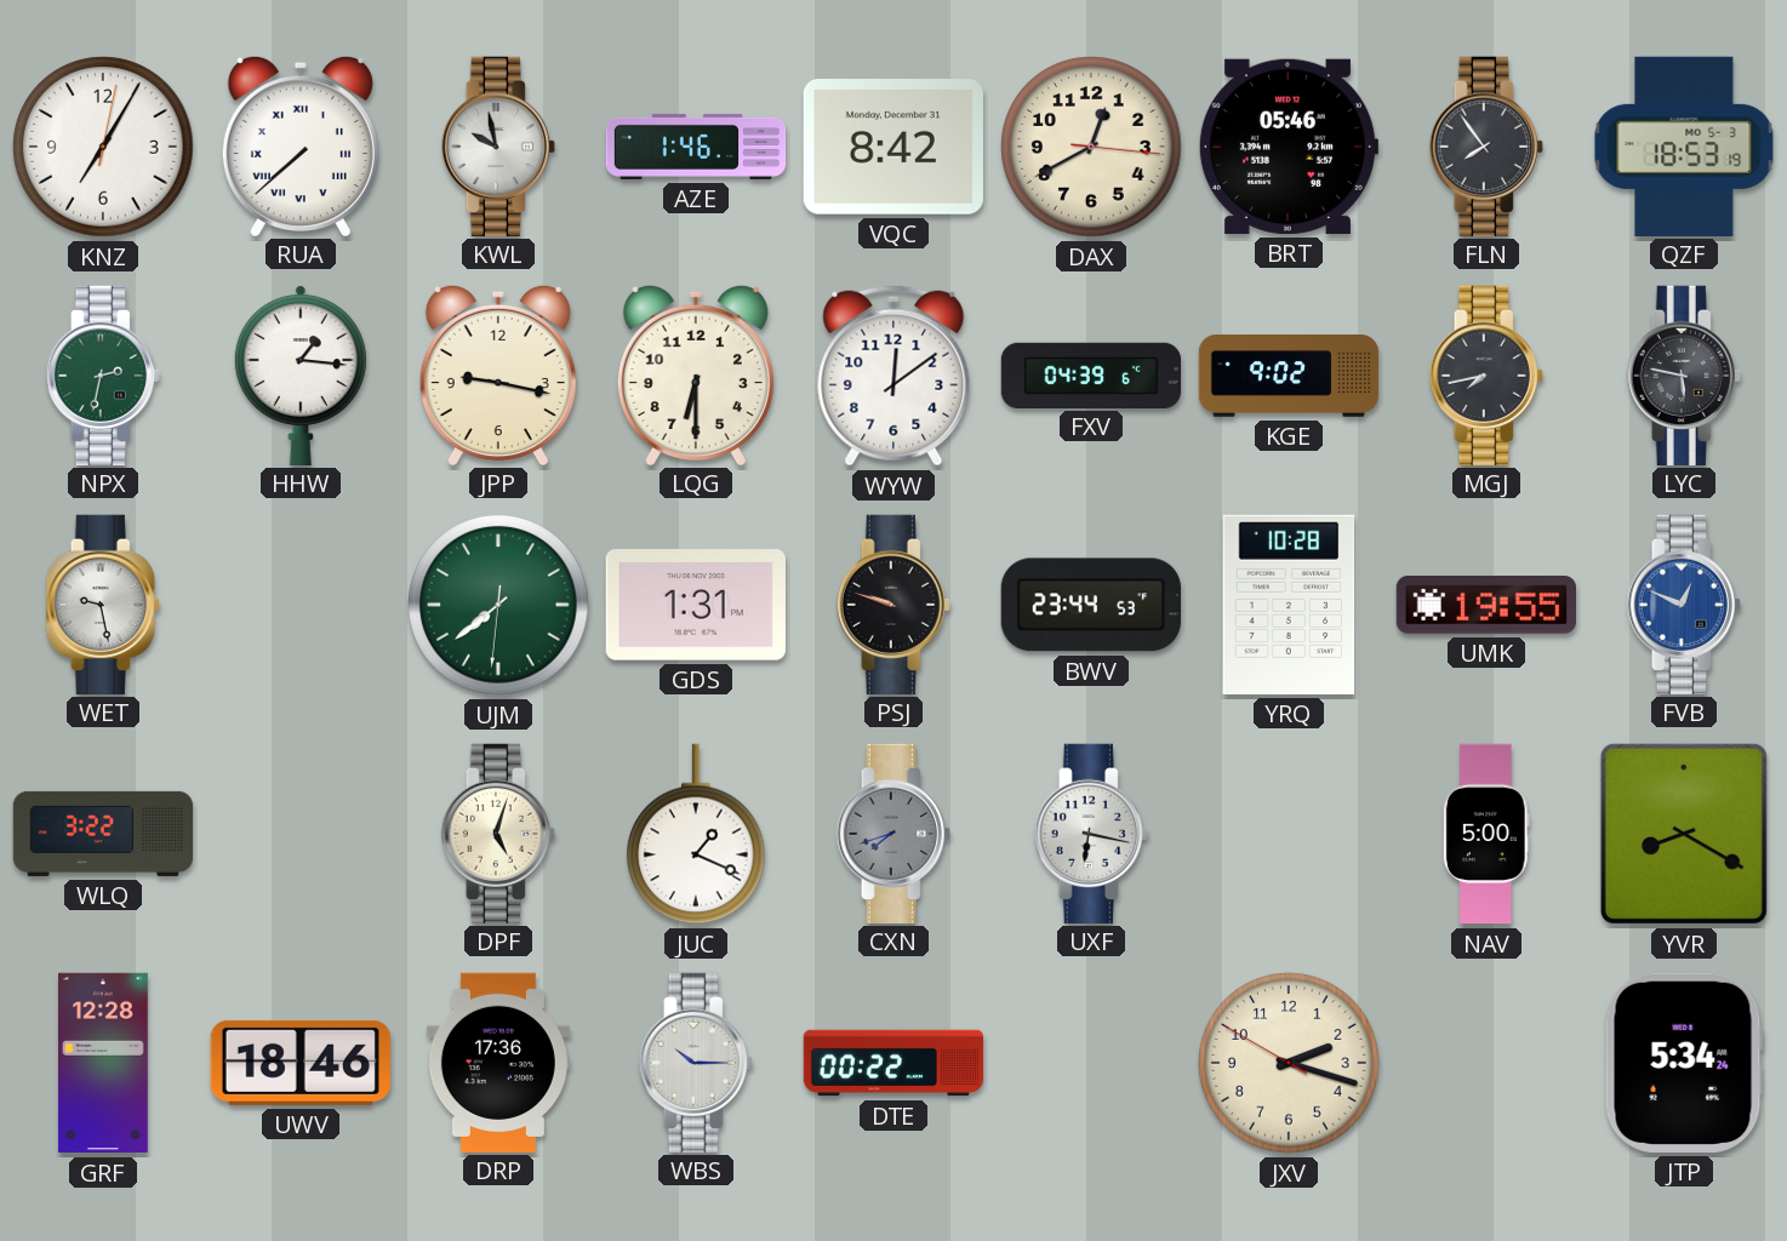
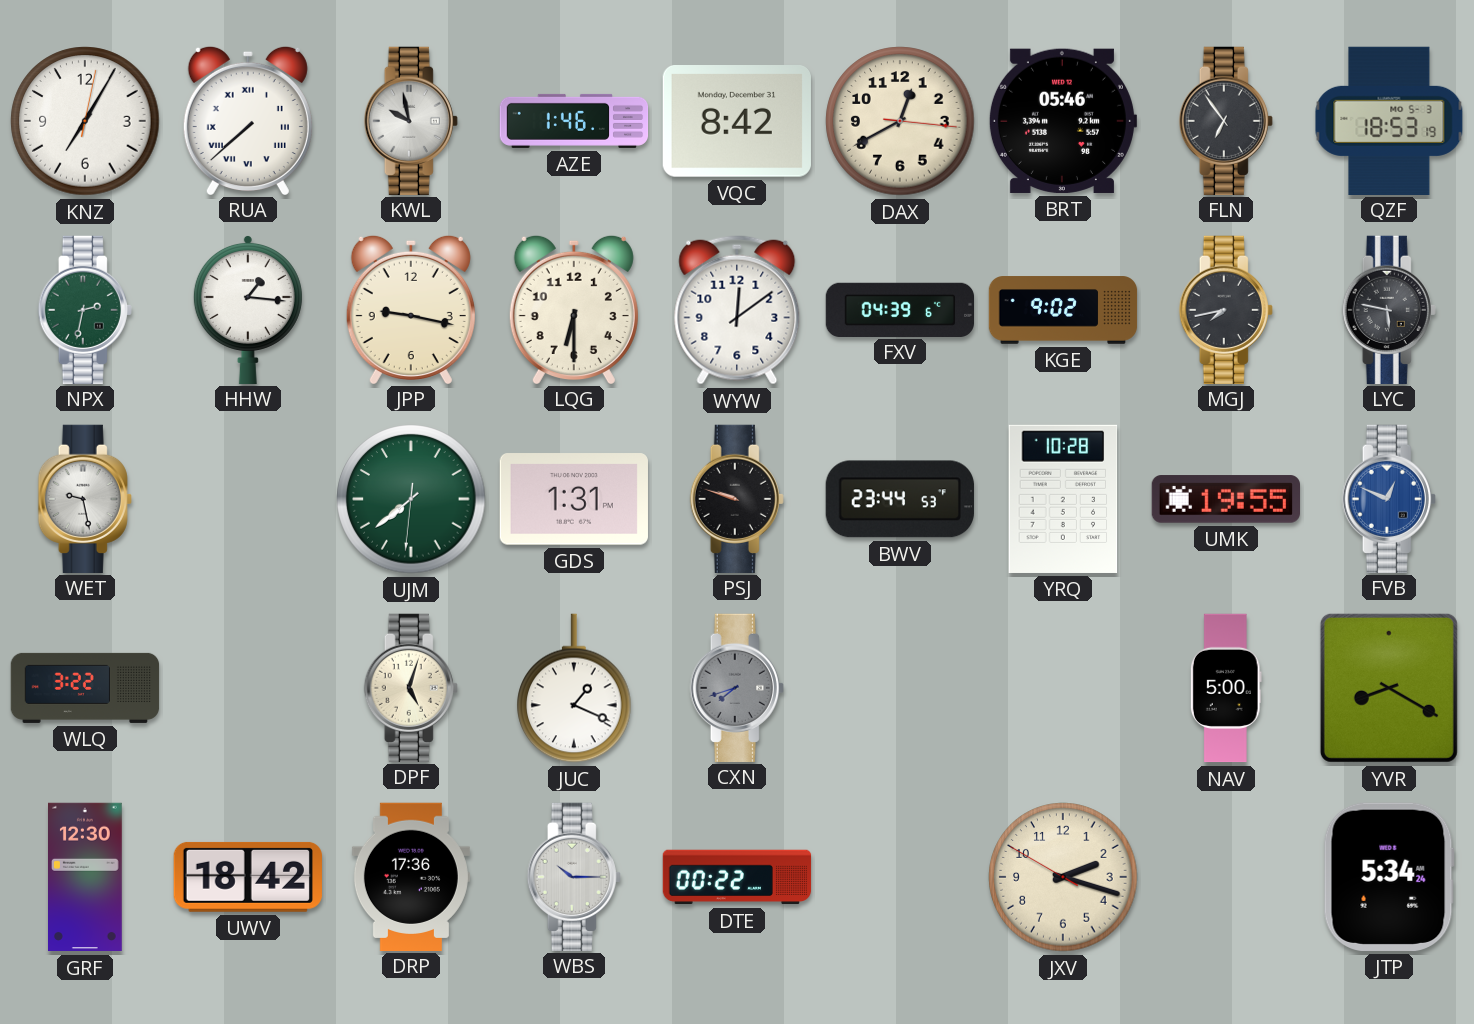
FLN: 7:54 -> 6:54
UXF: 6:17 -> none
GRF: 12:28 -> 12:30
UWV: 18:46 -> 18:42
